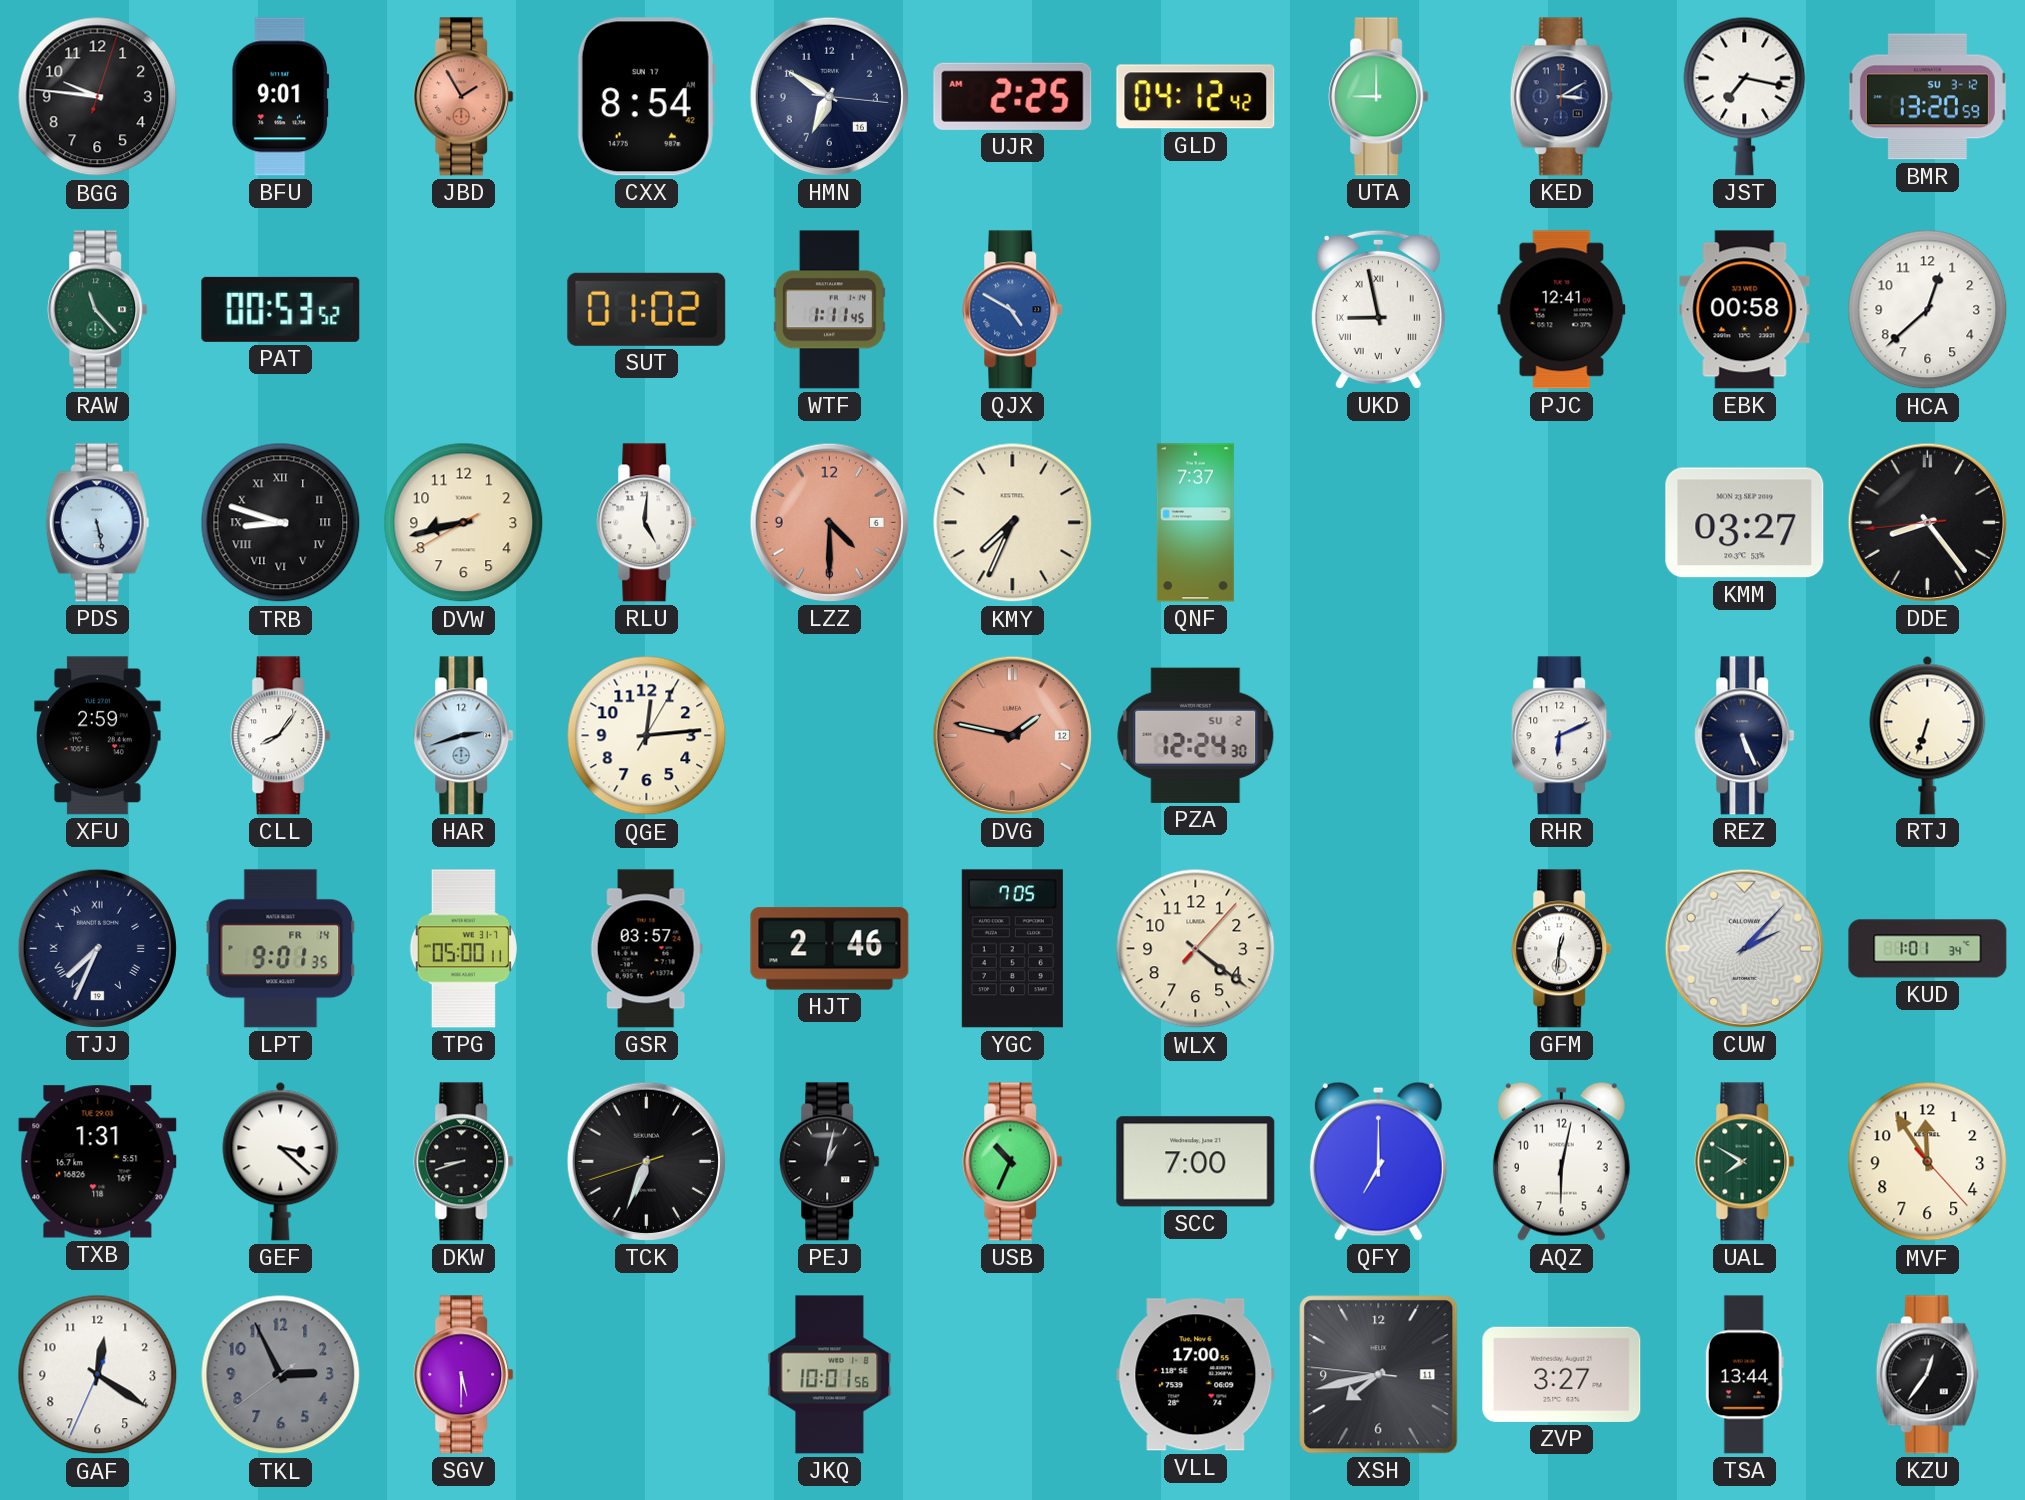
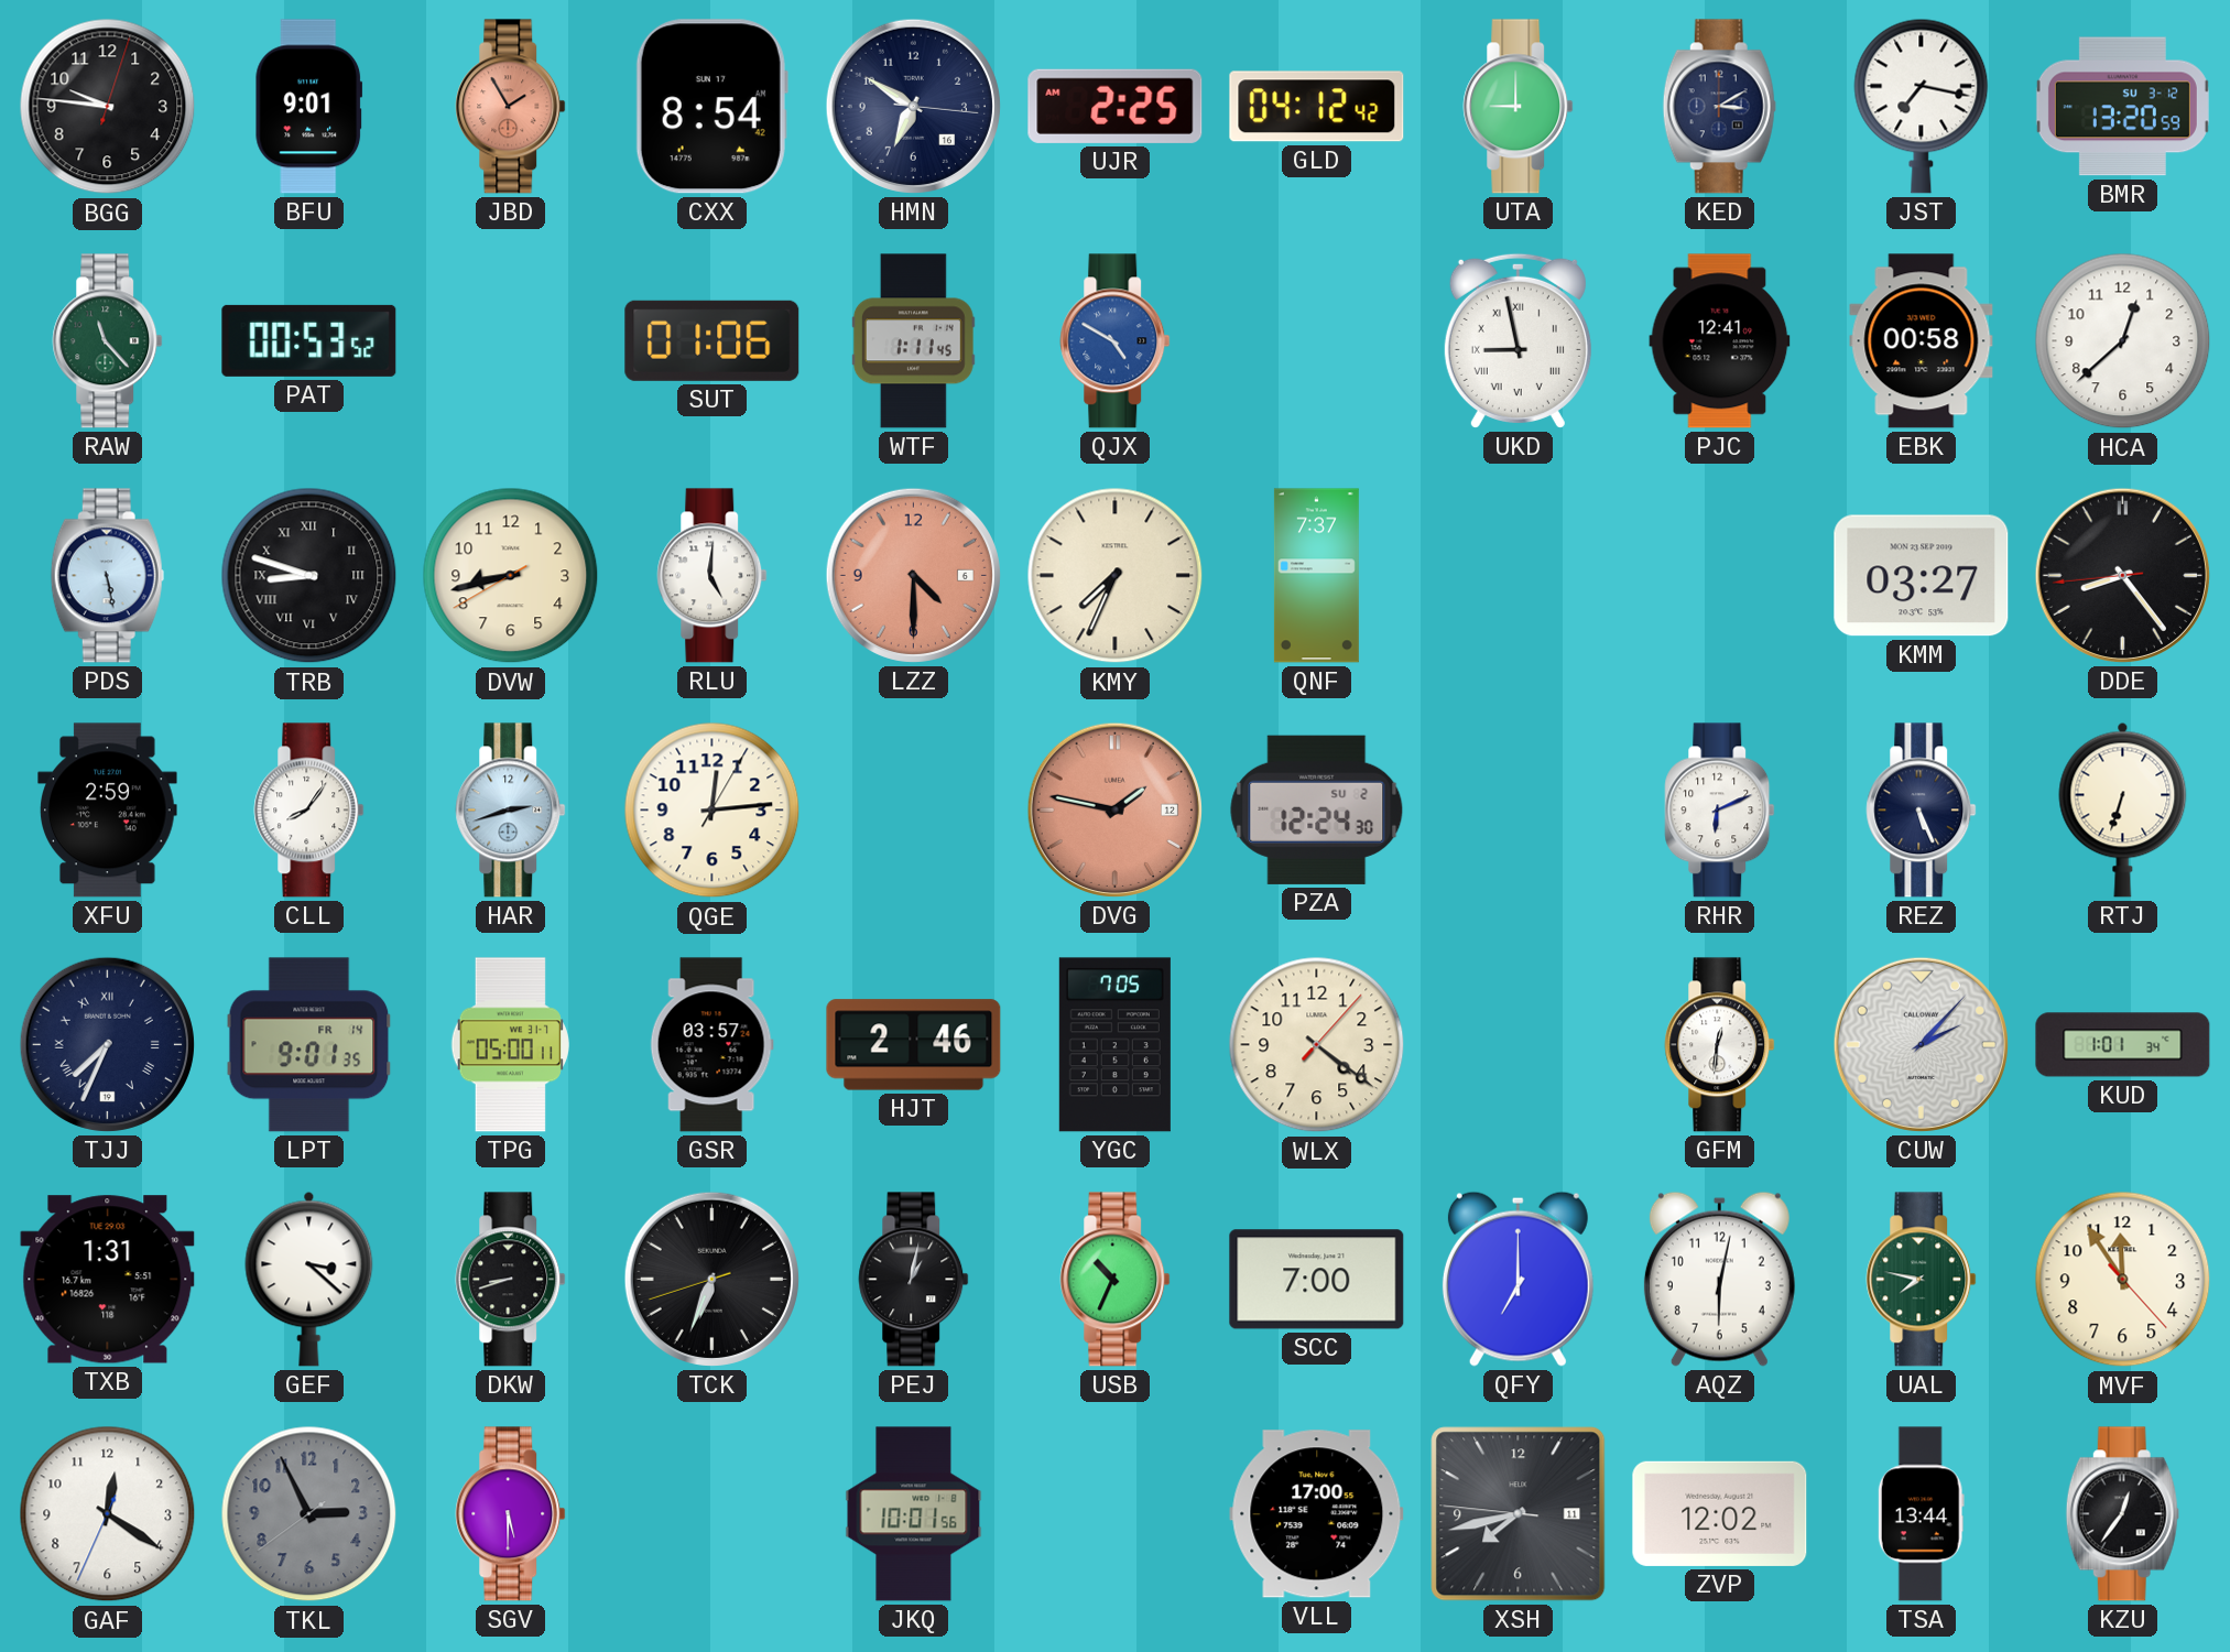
SUT: 01:02 -> 01:06
UAL: 7:50 -> 7:47
ZVP: 3:27 -> 12:02
